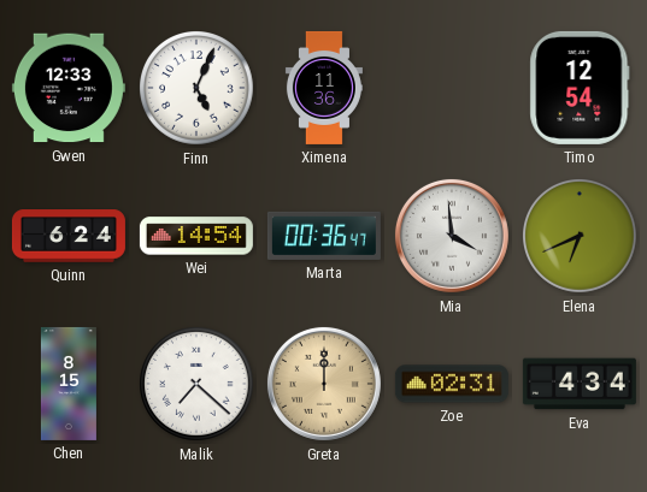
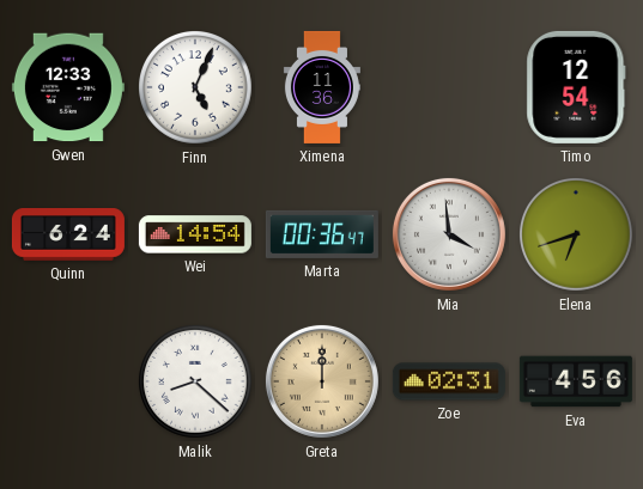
Elena: 6:41 -> 6:42
Chen: 8:15 -> none
Malik: 7:22 -> 8:22
Eva: 4:34 -> 4:56
